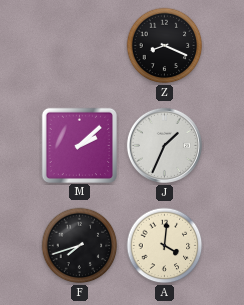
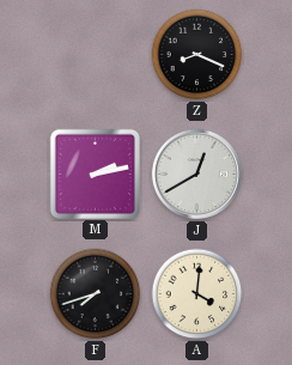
M: 2:08 -> 2:13
J: 1:34 -> 12:40
